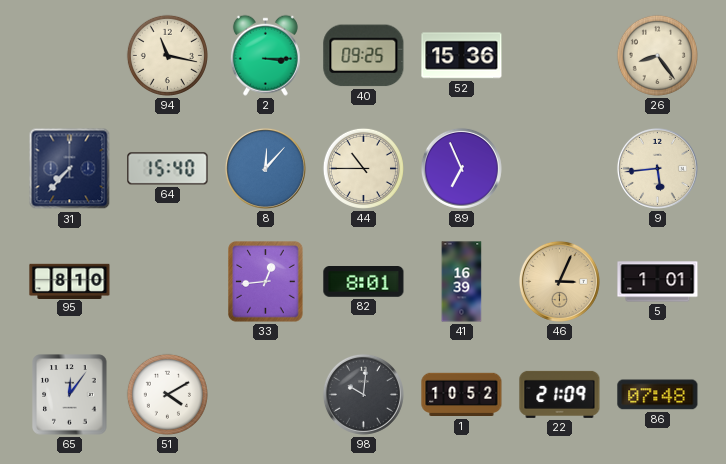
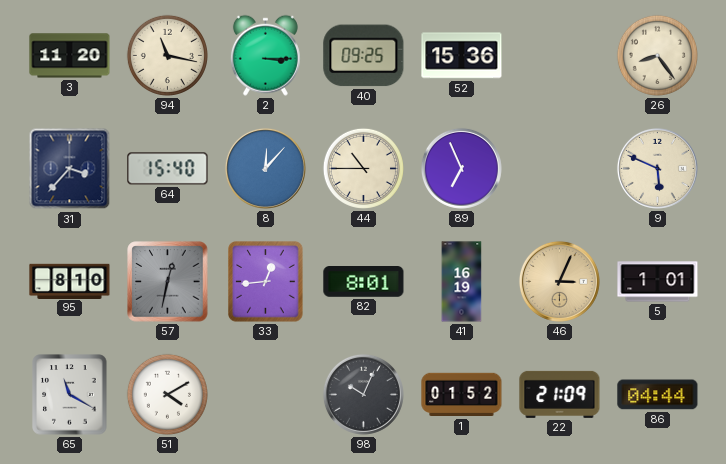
3: none -> 11:20
31: 7:37 -> 3:37
9: 5:44 -> 5:49
57: none -> 12:32
41: 16:39 -> 16:19
65: 12:06 -> 11:20
98: 10:01 -> 10:04
1: 10:52 -> 01:52
86: 07:48 -> 04:44
